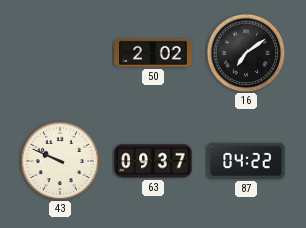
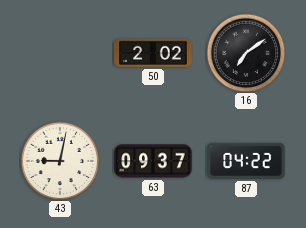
43: 9:49 -> 9:02
